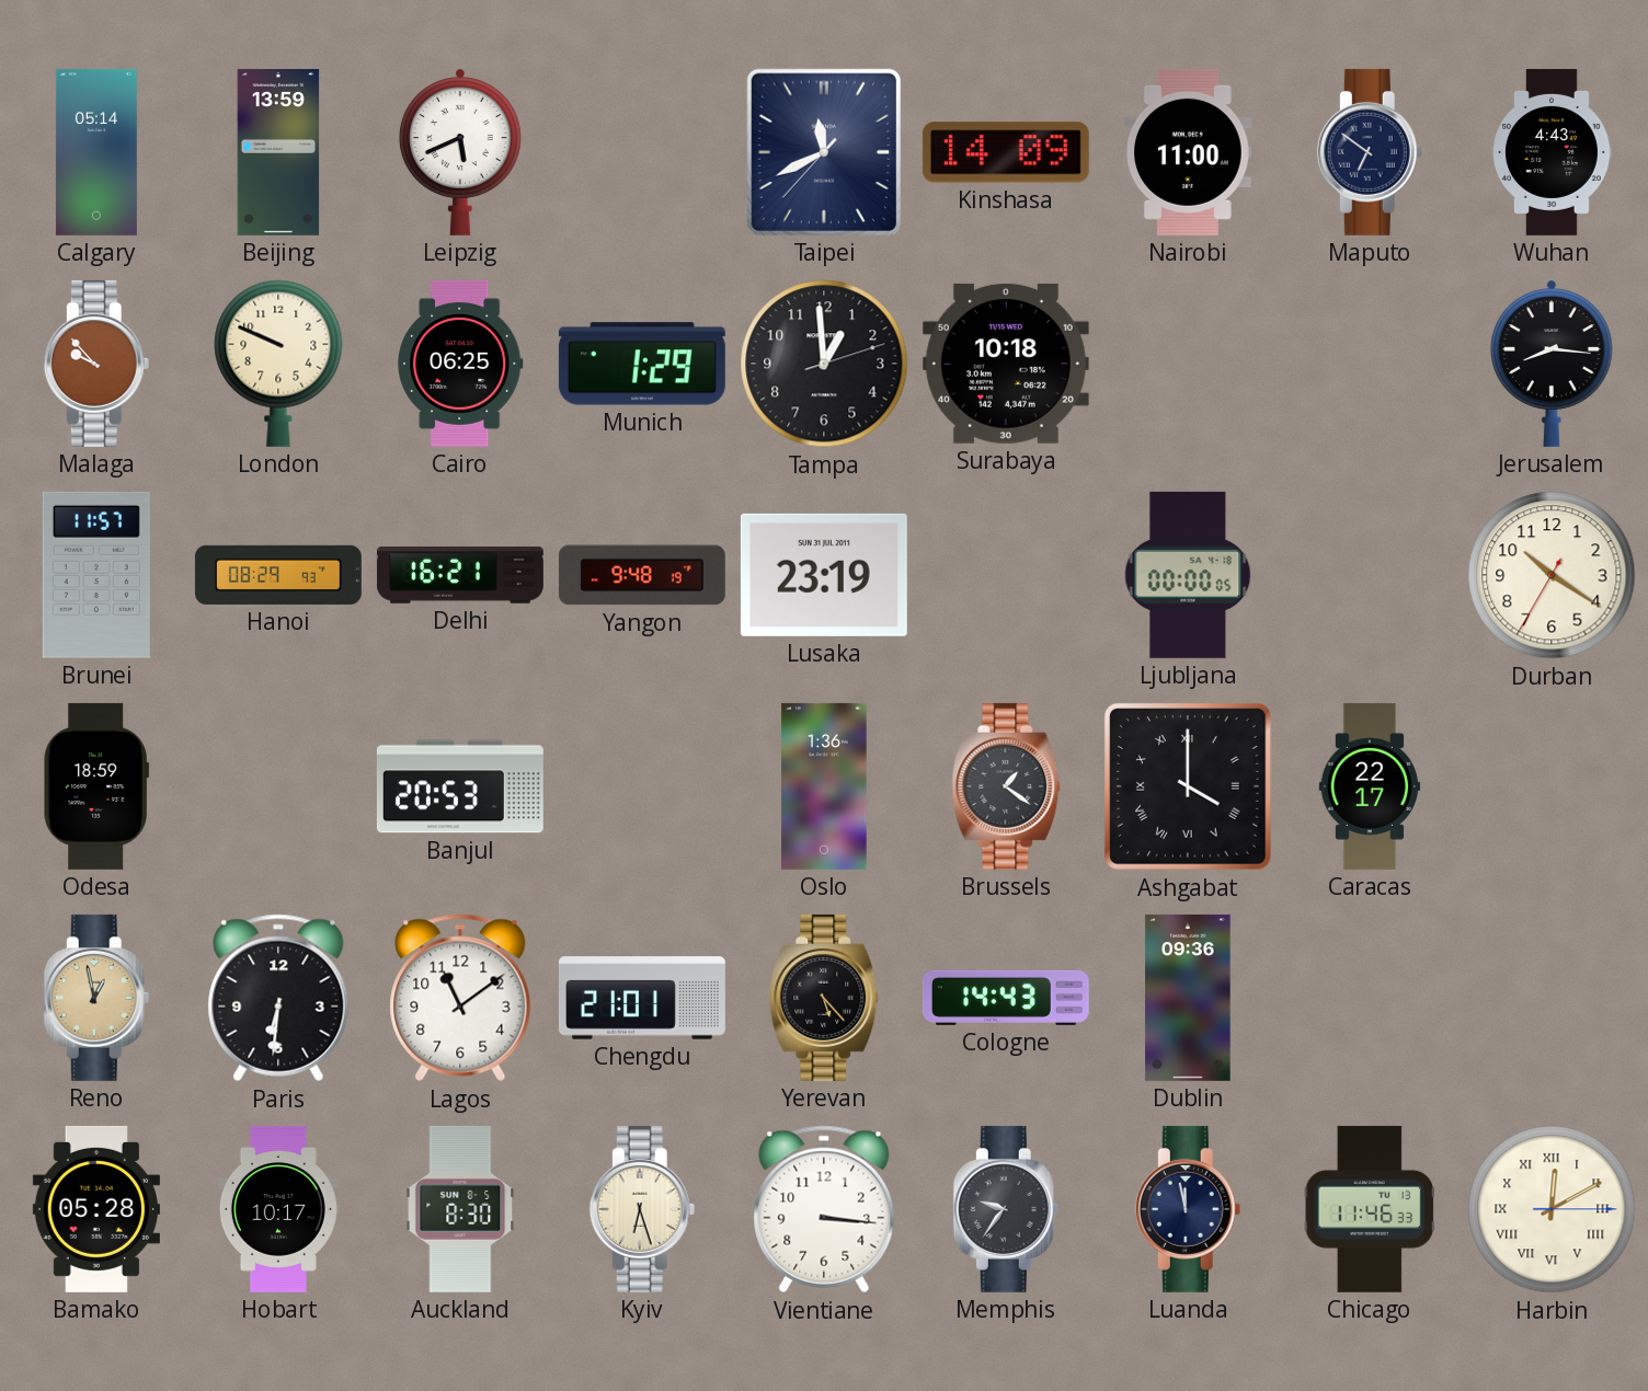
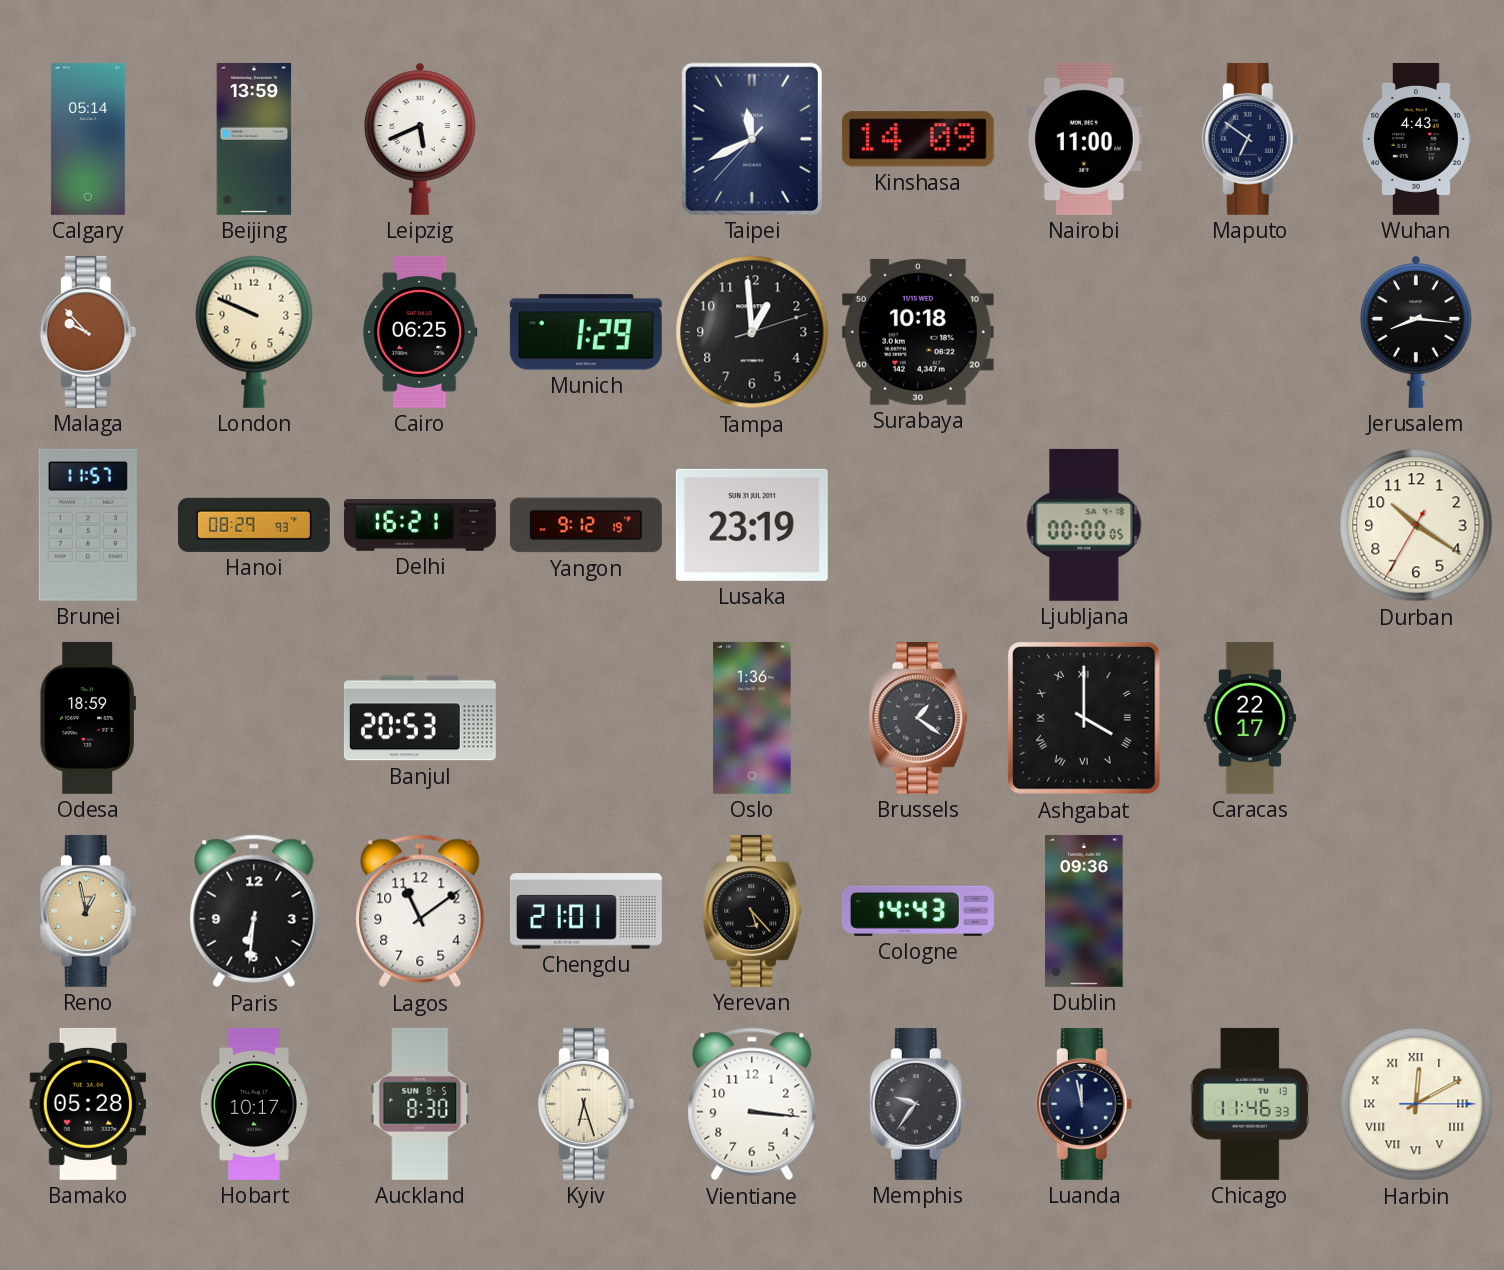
Yangon: 9:48 -> 9:12
